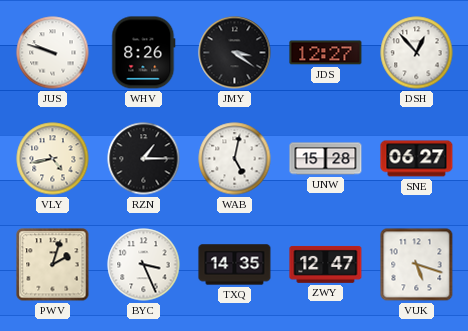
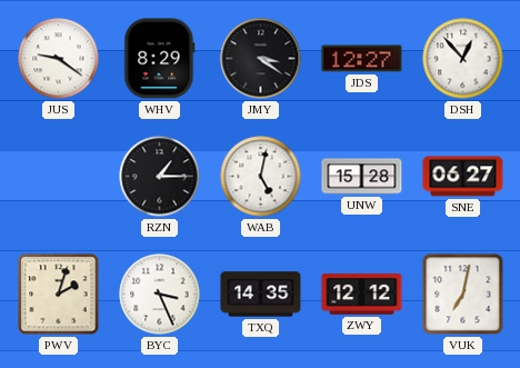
JUS: 9:48 -> 9:21
WHV: 8:26 -> 8:29
VLY: 4:43 -> none
ZWY: 12:47 -> 12:12
VUK: 5:18 -> 7:02
